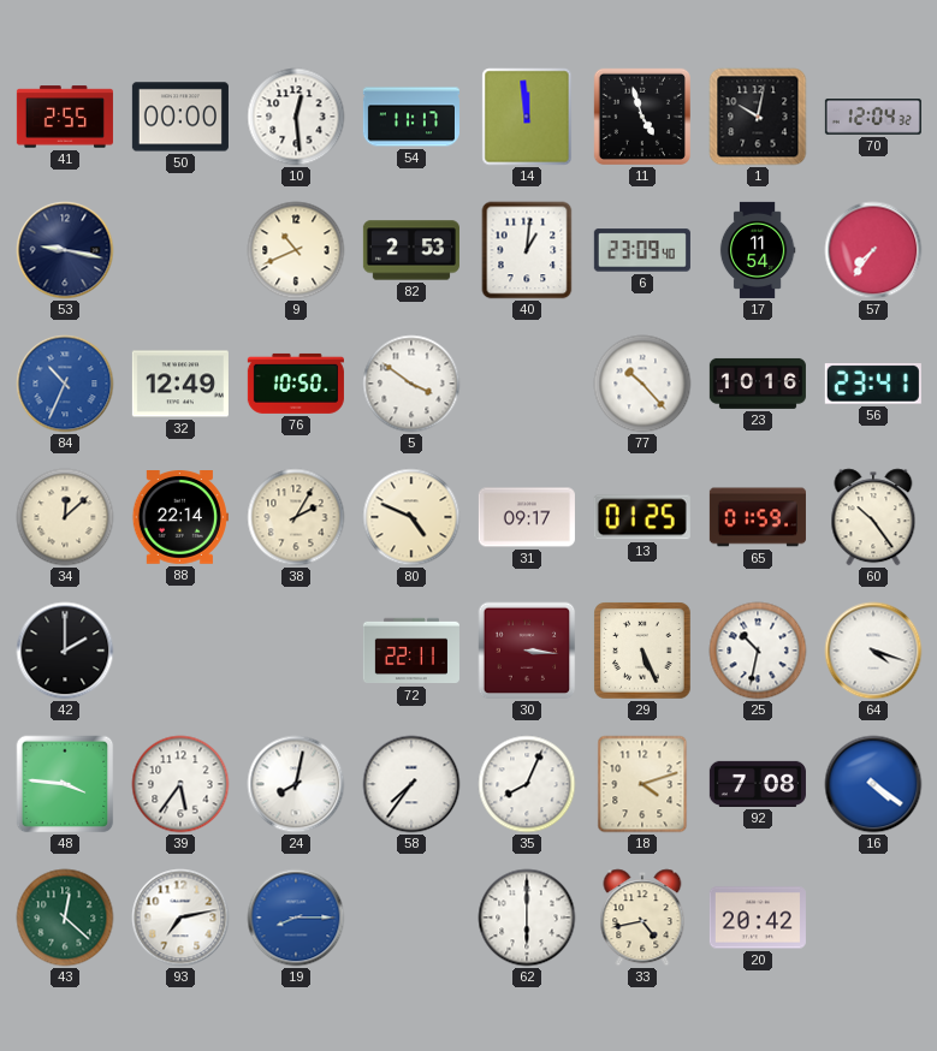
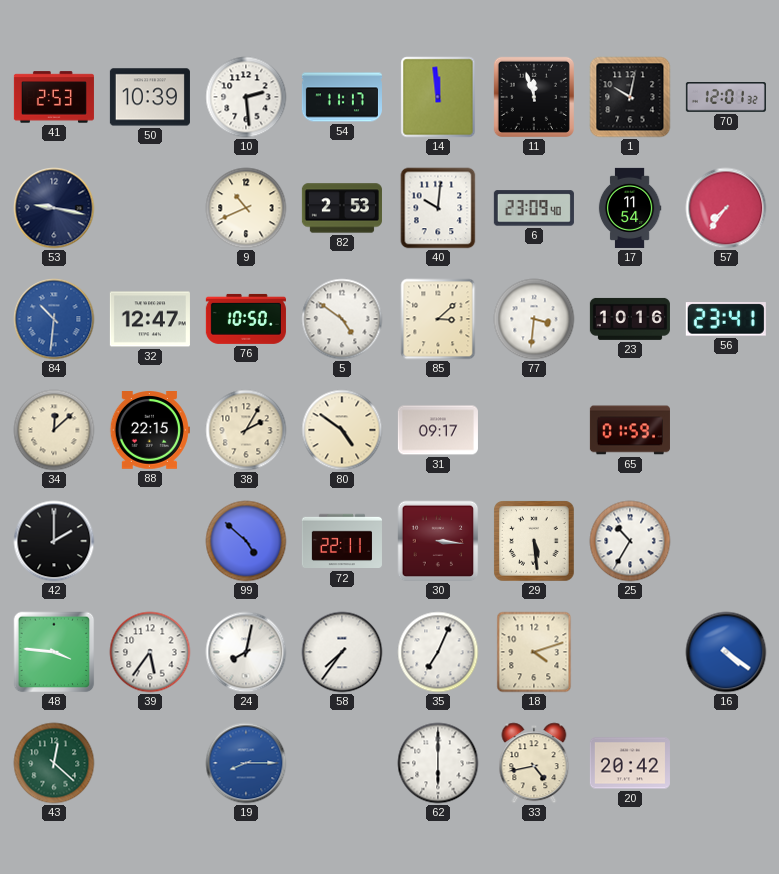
41: 2:55 -> 2:53
50: 00:00 -> 10:39
10: 12:29 -> 2:29
11: 4:57 -> 11:57
70: 12:04 -> 12:01
40: 1:01 -> 10:01
84: 10:34 -> 10:31
32: 12:49 -> 12:47
5: 3:51 -> 4:51
85: none -> 3:08
77: 10:23 -> 3:31
88: 22:14 -> 22:15
80: 4:49 -> 4:51
13: 01:25 -> none
60: 10:24 -> none
99: none -> 4:52
29: 5:26 -> 5:29
25: 10:32 -> 10:35
64: 4:18 -> none
35: 8:04 -> 7:04
92: 7:08 -> none
93: 7:13 -> none
